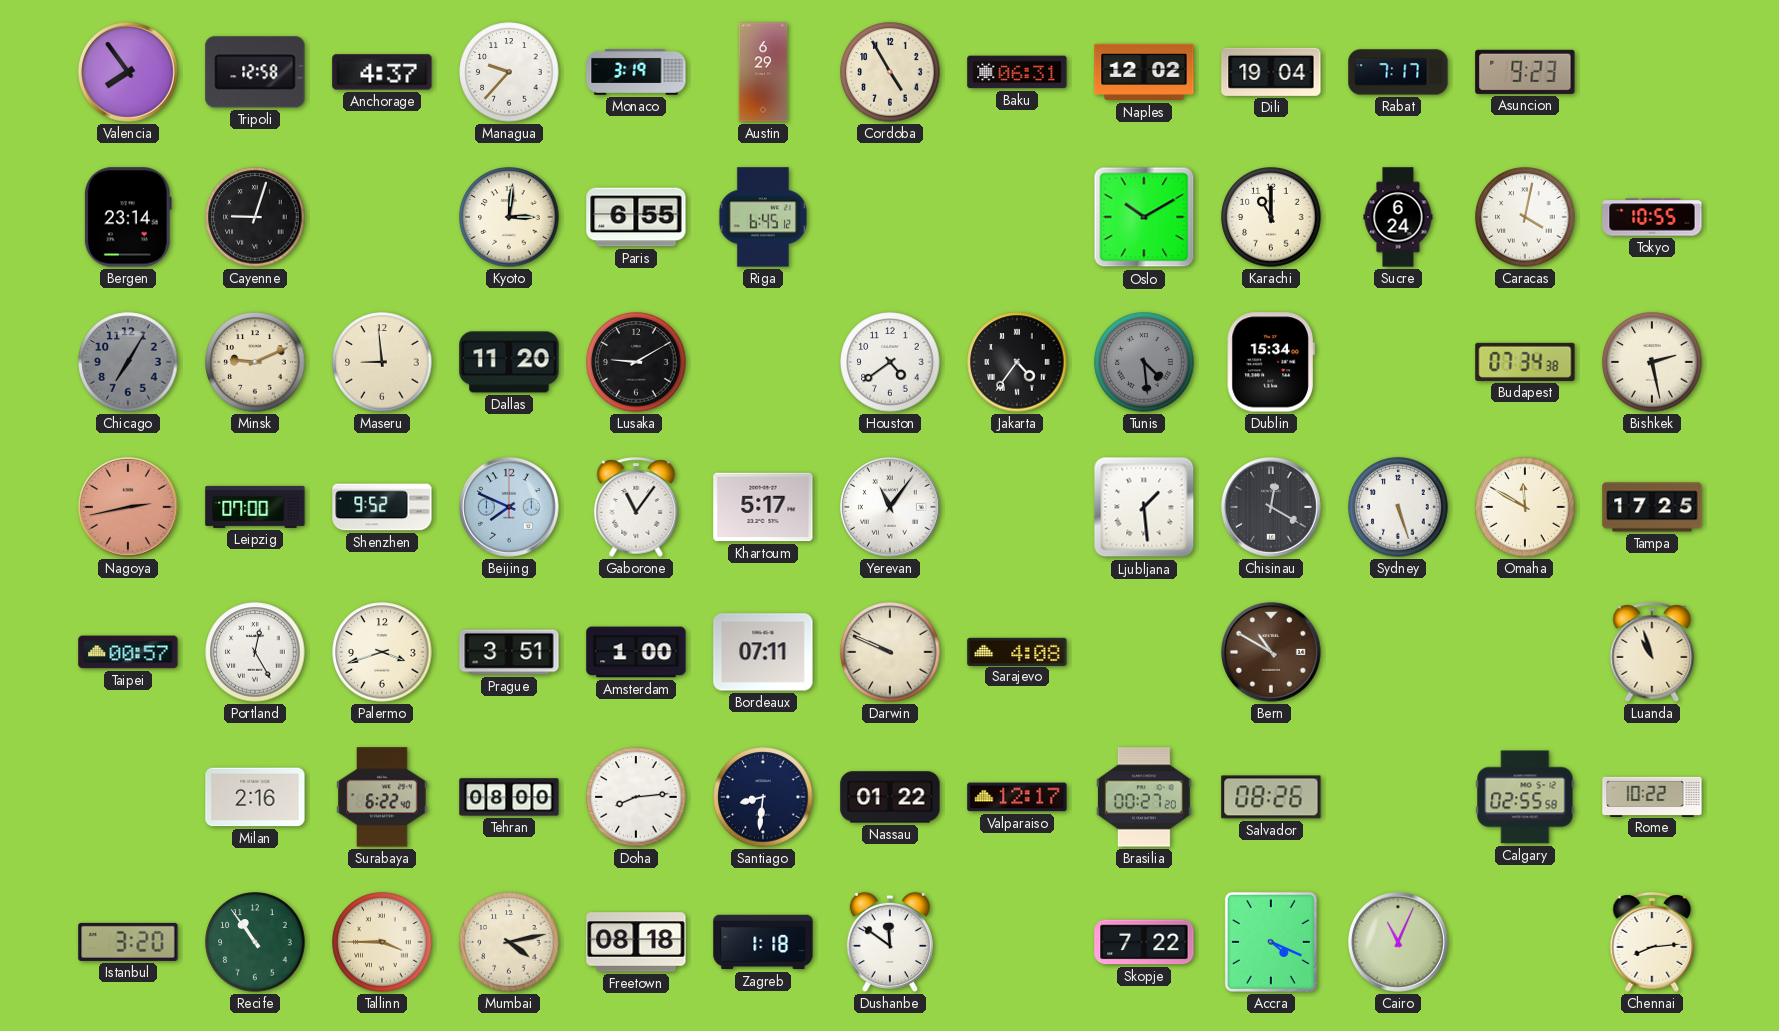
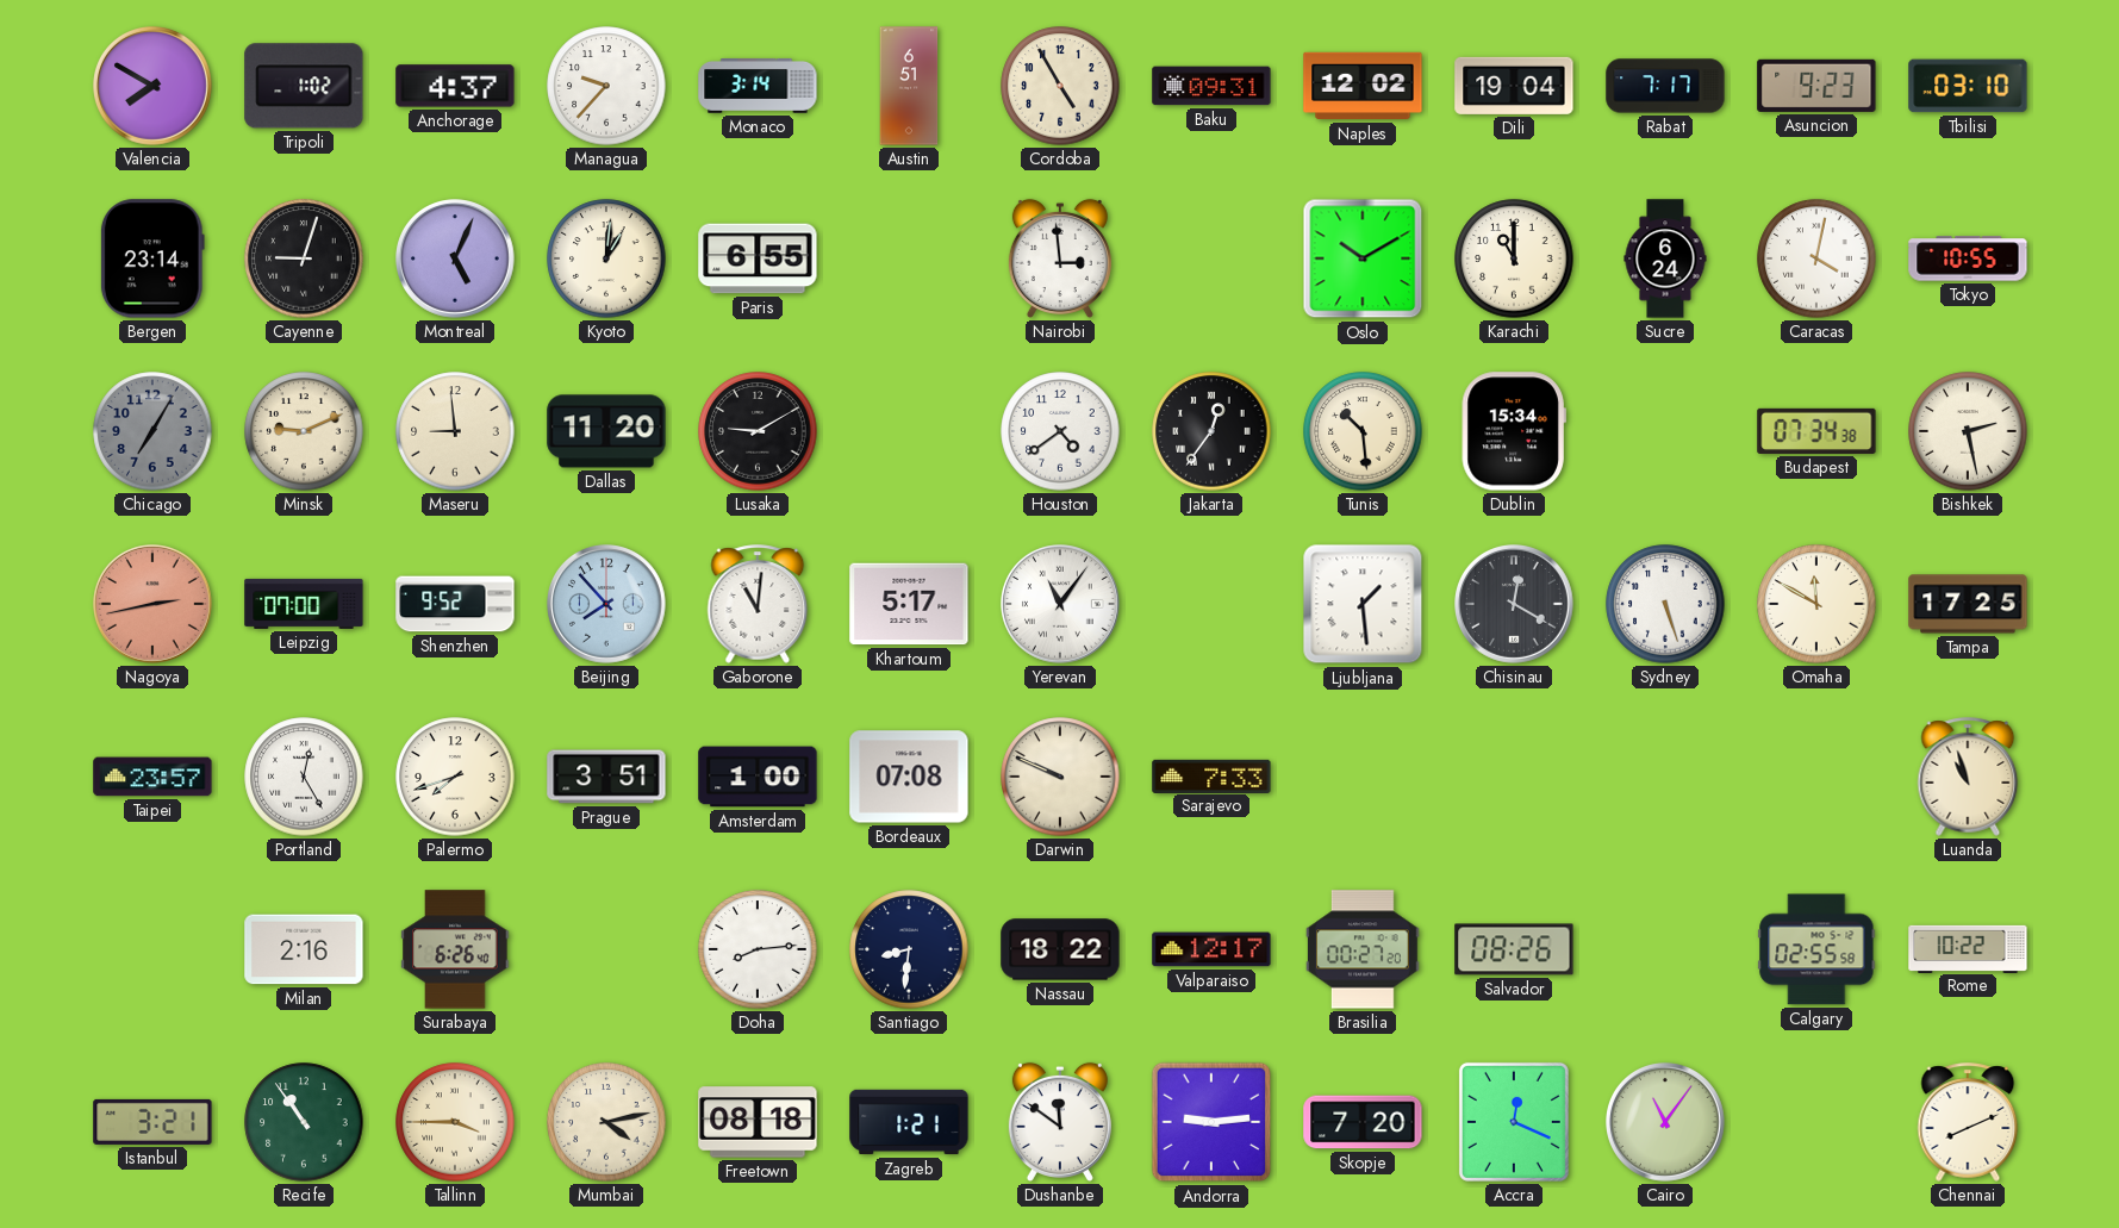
Valencia: 7:54 -> 7:50
Tripoli: 12:58 -> 1:02
Monaco: 3:19 -> 3:14
Austin: 6:29 -> 6:51
Baku: 06:31 -> 09:31
Tbilisi: none -> 03:10
Montreal: none -> 5:04
Kyoto: 3:01 -> 1:01
Riga: 6:45 -> none
Nairobi: none -> 2:59
Jakarta: 4:36 -> 12:36
Tunis: 4:29 -> 10:29
Tunis dial: grey -> cream
Beijing: 7:49 -> 7:53
Gaborone: 11:06 -> 11:01
Taipei: 00:57 -> 23:57
Palermo: 3:42 -> 7:42
Bordeaux: 07:11 -> 07:08
Sarajevo: 4:08 -> 7:33
Bern: 10:50 -> none
Surabaya: 6:22 -> 6:26
Tehran: 08:00 -> none
Nassau: 01:22 -> 18:22
Istanbul: 3:20 -> 3:21
Zagreb: 1:18 -> 1:21
Andorra: none -> 9:14
Skopje: 7:22 -> 7:20
Accra: 4:19 -> 12:19
Cairo: 11:04 -> 11:06
Chennai: 8:14 -> 8:11
